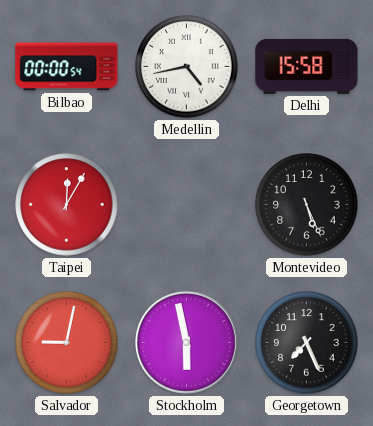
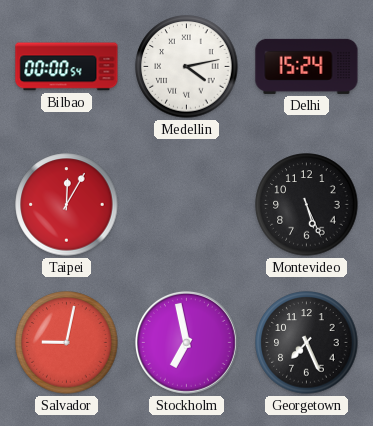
Medellin: 4:43 -> 4:13
Delhi: 15:58 -> 15:24
Stockholm: 5:58 -> 6:58
